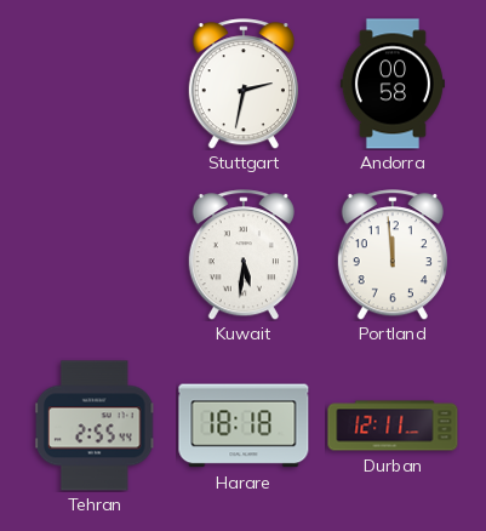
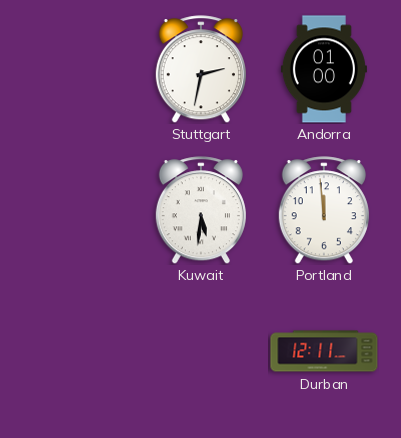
Andorra: 00:58 -> 01:00
Tehran: 2:55 -> none
Harare: 18:18 -> none
